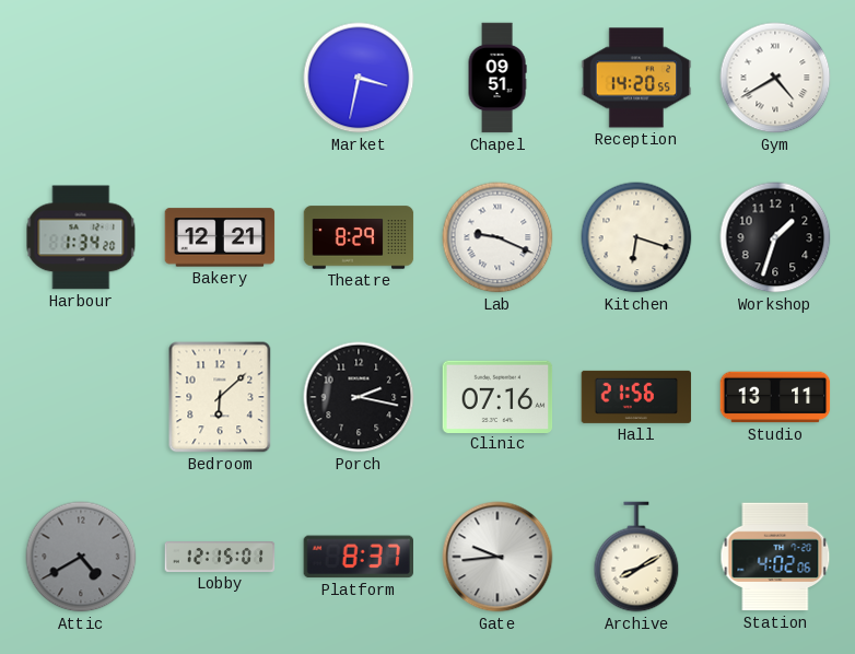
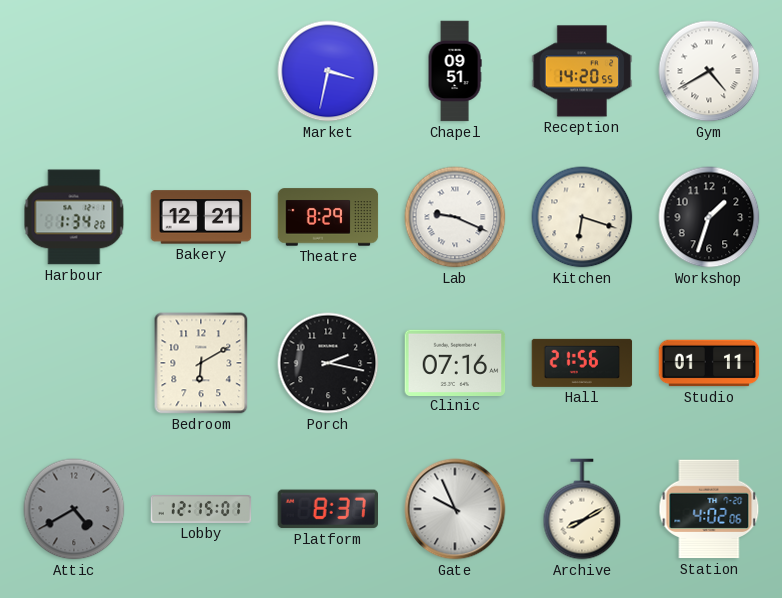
Bedroom: 6:08 -> 6:10
Studio: 13:11 -> 01:11
Gate: 9:44 -> 9:56
